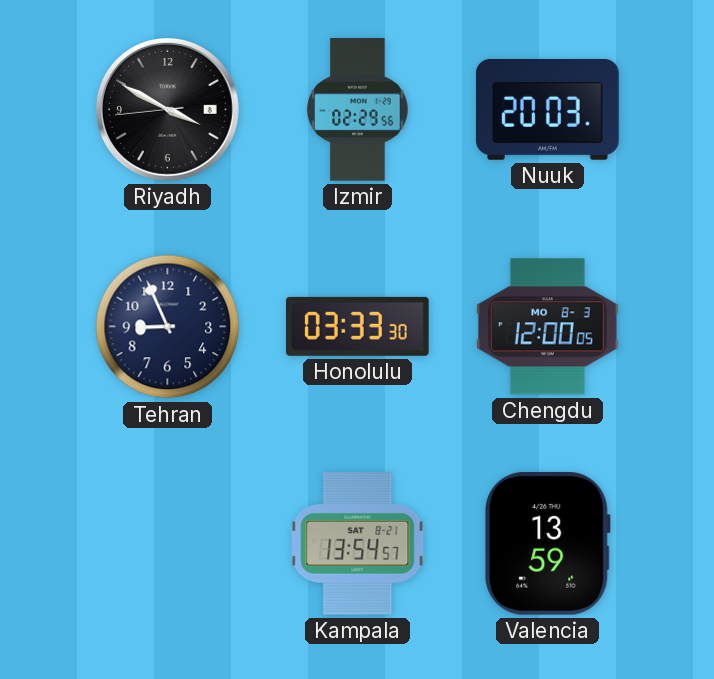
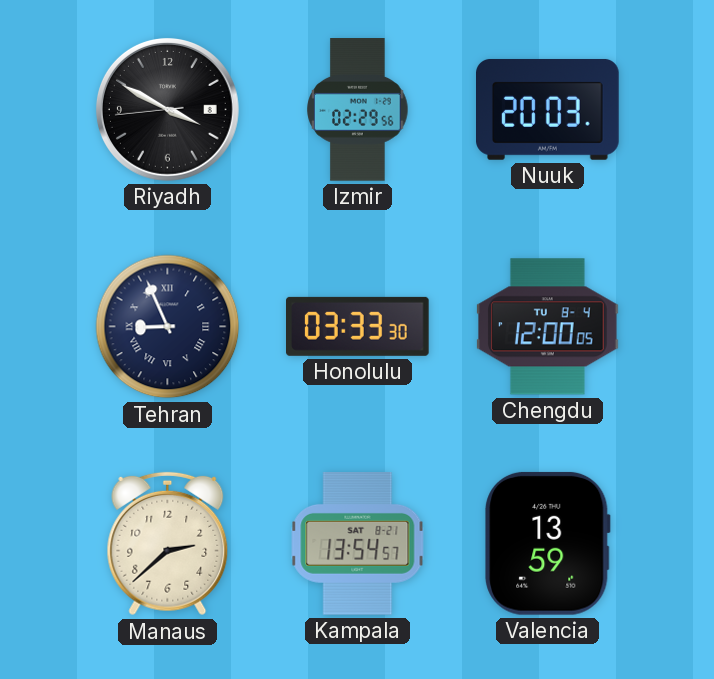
Tehran numerals: Arabic -> Roman
Chengdu date: MO 8-3 -> TU 8-4
Manaus: none -> 2:38
